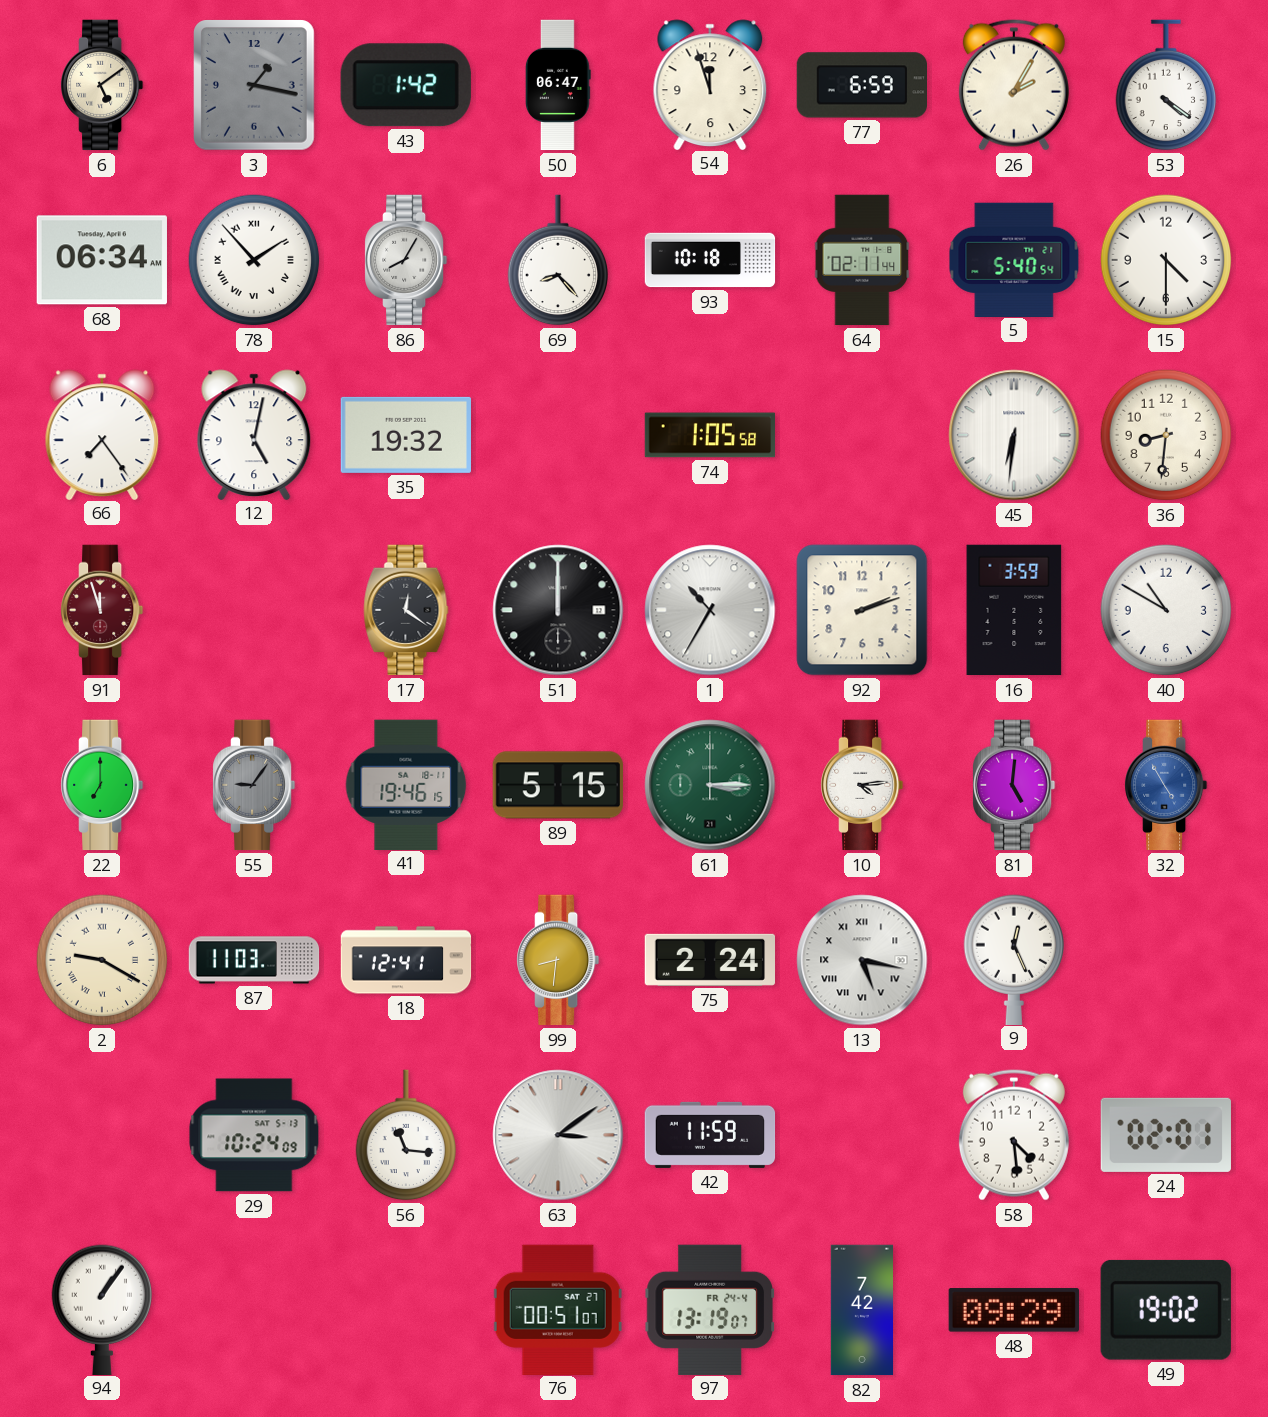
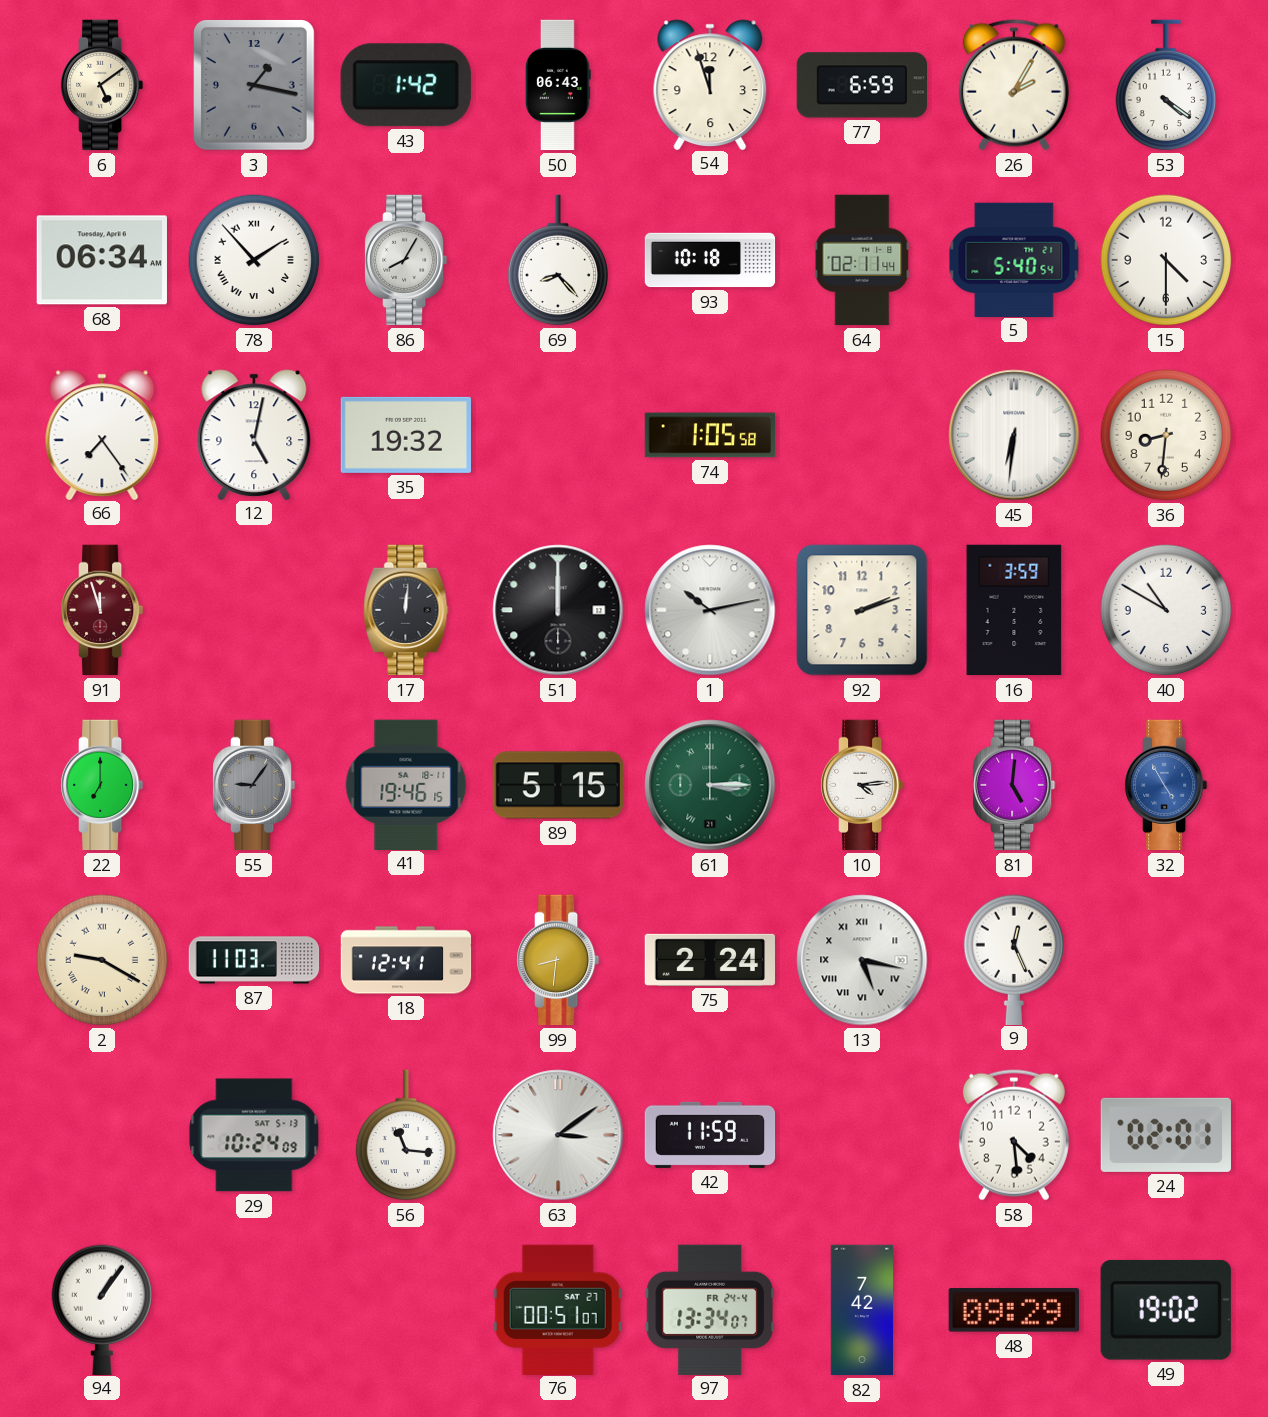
50: 06:47 -> 06:43
17: 12:21 -> 12:01
1: 10:35 -> 10:13
97: 13:19 -> 13:34
